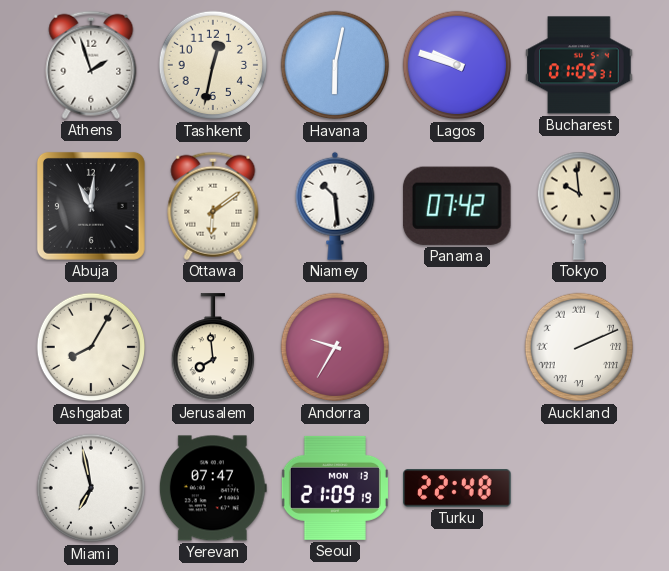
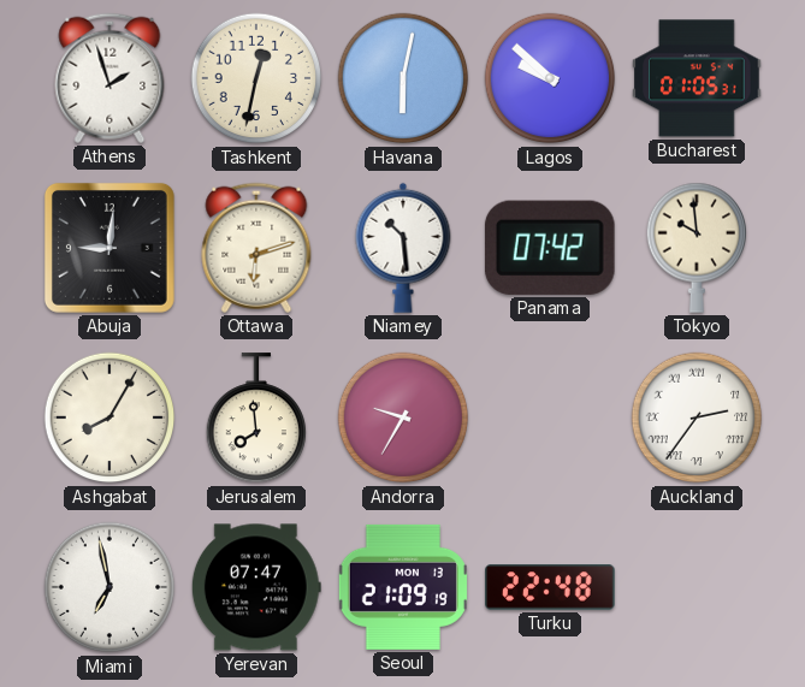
Lagos: 9:48 -> 9:52
Abuja: 11:01 -> 9:01
Ottawa: 6:09 -> 6:12
Auckland: 2:11 -> 2:36
